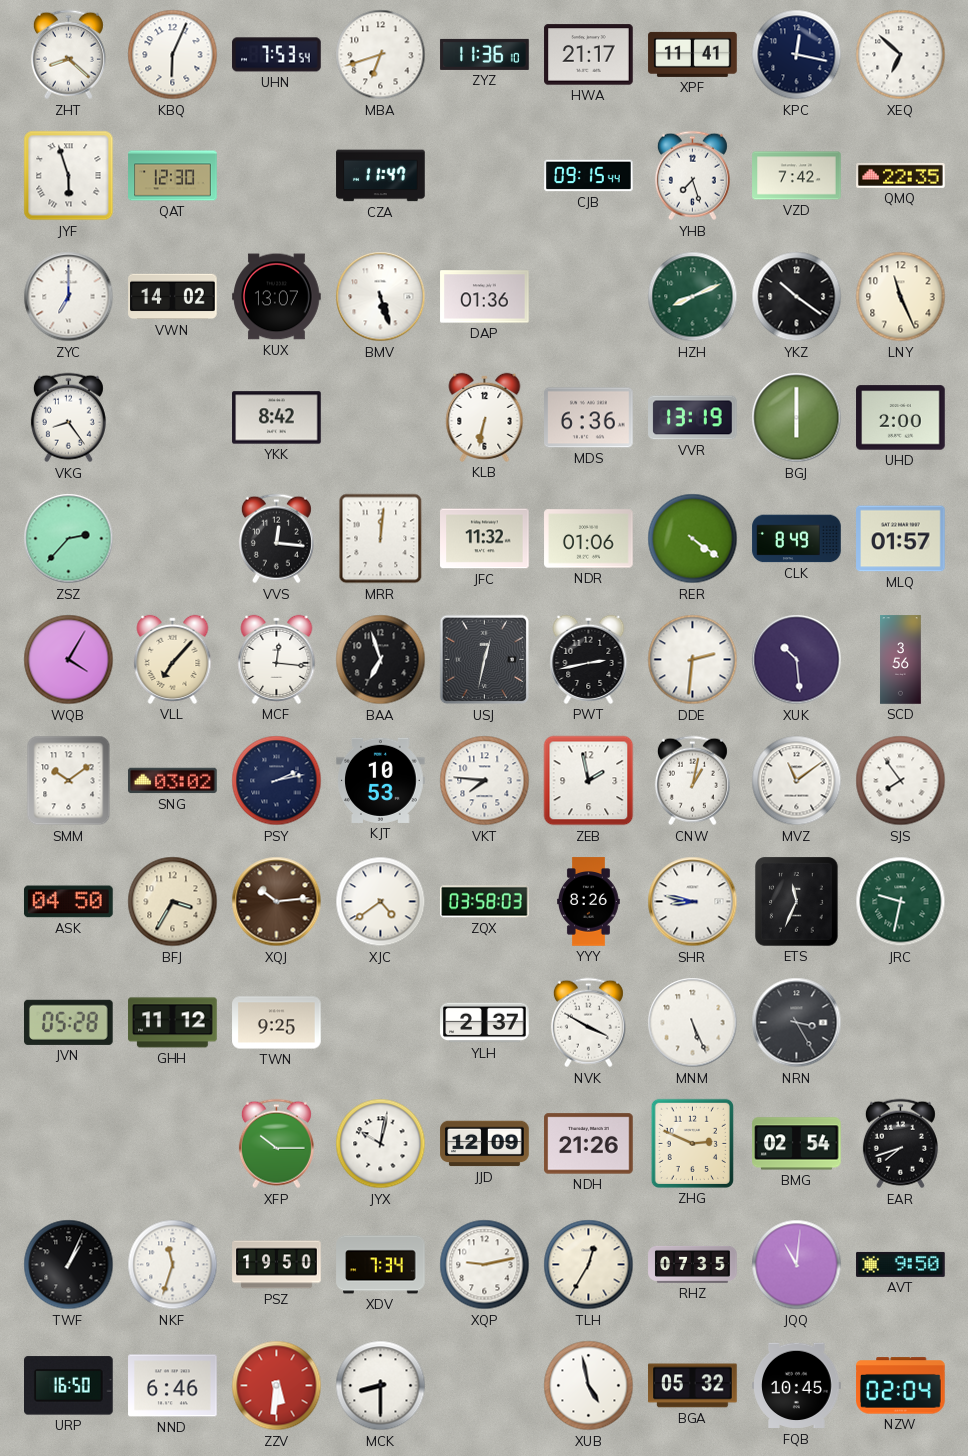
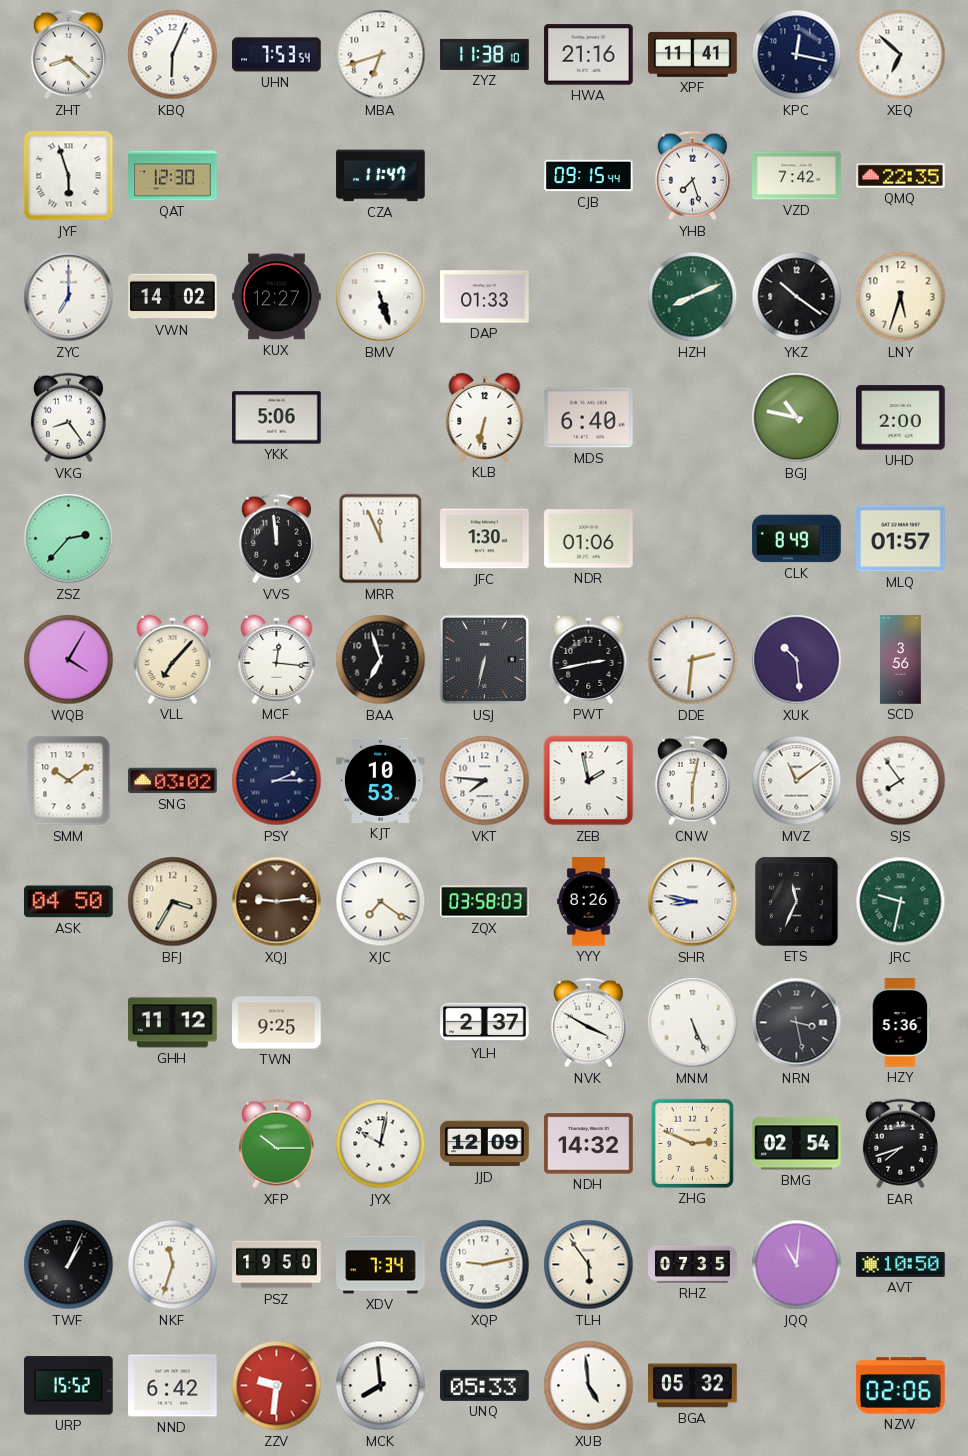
ZYZ: 11:36 -> 11:38
HWA: 21:17 -> 21:16
KUX: 13:07 -> 12:27
DAP: 01:36 -> 01:33
LNY: 11:26 -> 5:33
YKK: 8:42 -> 5:06
MDS: 6:36 -> 6:40
VVR: 13:19 -> none
BGJ: 6:00 -> 10:47
VVS: 12:16 -> 11:59
MRR: 12:01 -> 11:56
JFC: 11:32 -> 1:30
RER: 4:21 -> none
USJ: 12:32 -> 6:32
PSY: 2:13 -> 2:15
CNW: 1:02 -> 6:02
XQJ: 10:14 -> 9:14
XJC: 4:39 -> 7:21
JVN: 05:28 -> none
NRN: 3:25 -> 3:28
HZY: none -> 5:36
NDH: 21:26 -> 14:32
TLH: 12:35 -> 5:54
AVT: 9:50 -> 10:50
URP: 16:50 -> 15:52
NND: 6:46 -> 6:42
ZZV: 5:31 -> 9:31
MCK: 8:30 -> 7:59
UNQ: none -> 05:33
XUB: 4:58 -> 4:59
FQB: 10:45 -> none
NZW: 02:04 -> 02:06
